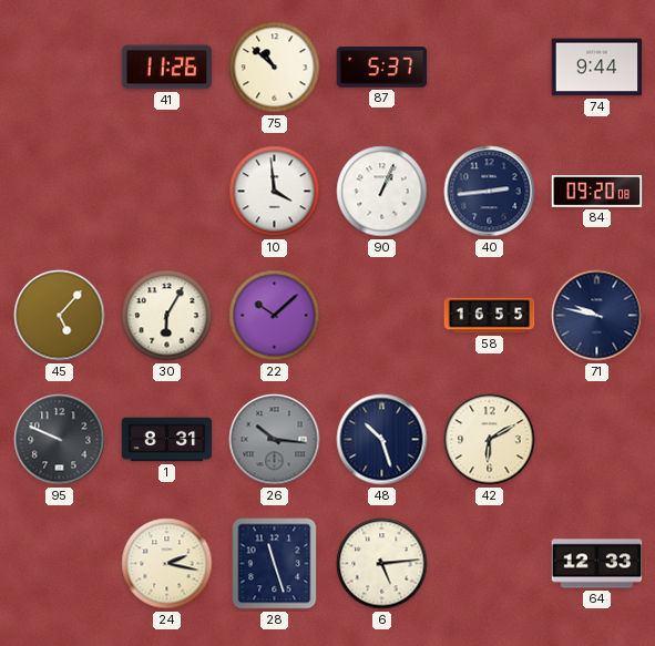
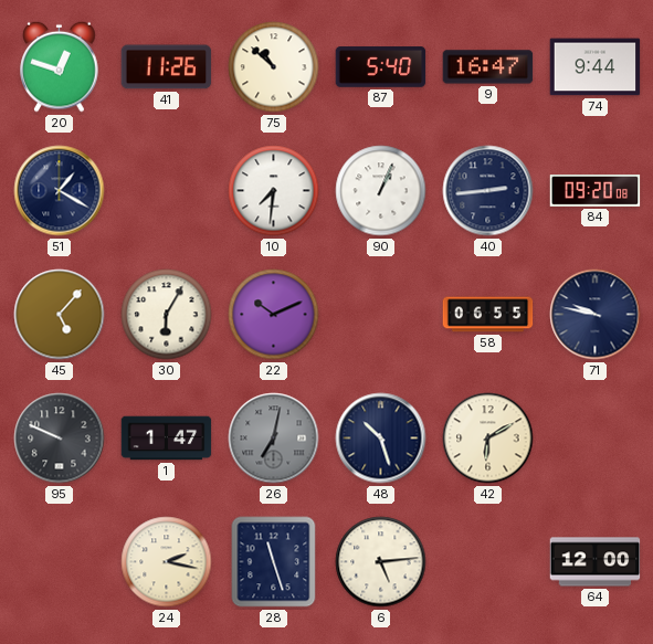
20: none -> 12:48
87: 5:37 -> 5:40
9: none -> 16:47
51: none -> 1:20
10: 3:59 -> 7:31
22: 10:08 -> 10:11
58: 16:55 -> 06:55
1: 8:31 -> 1:47
26: 10:16 -> 7:02
64: 12:33 -> 12:00
